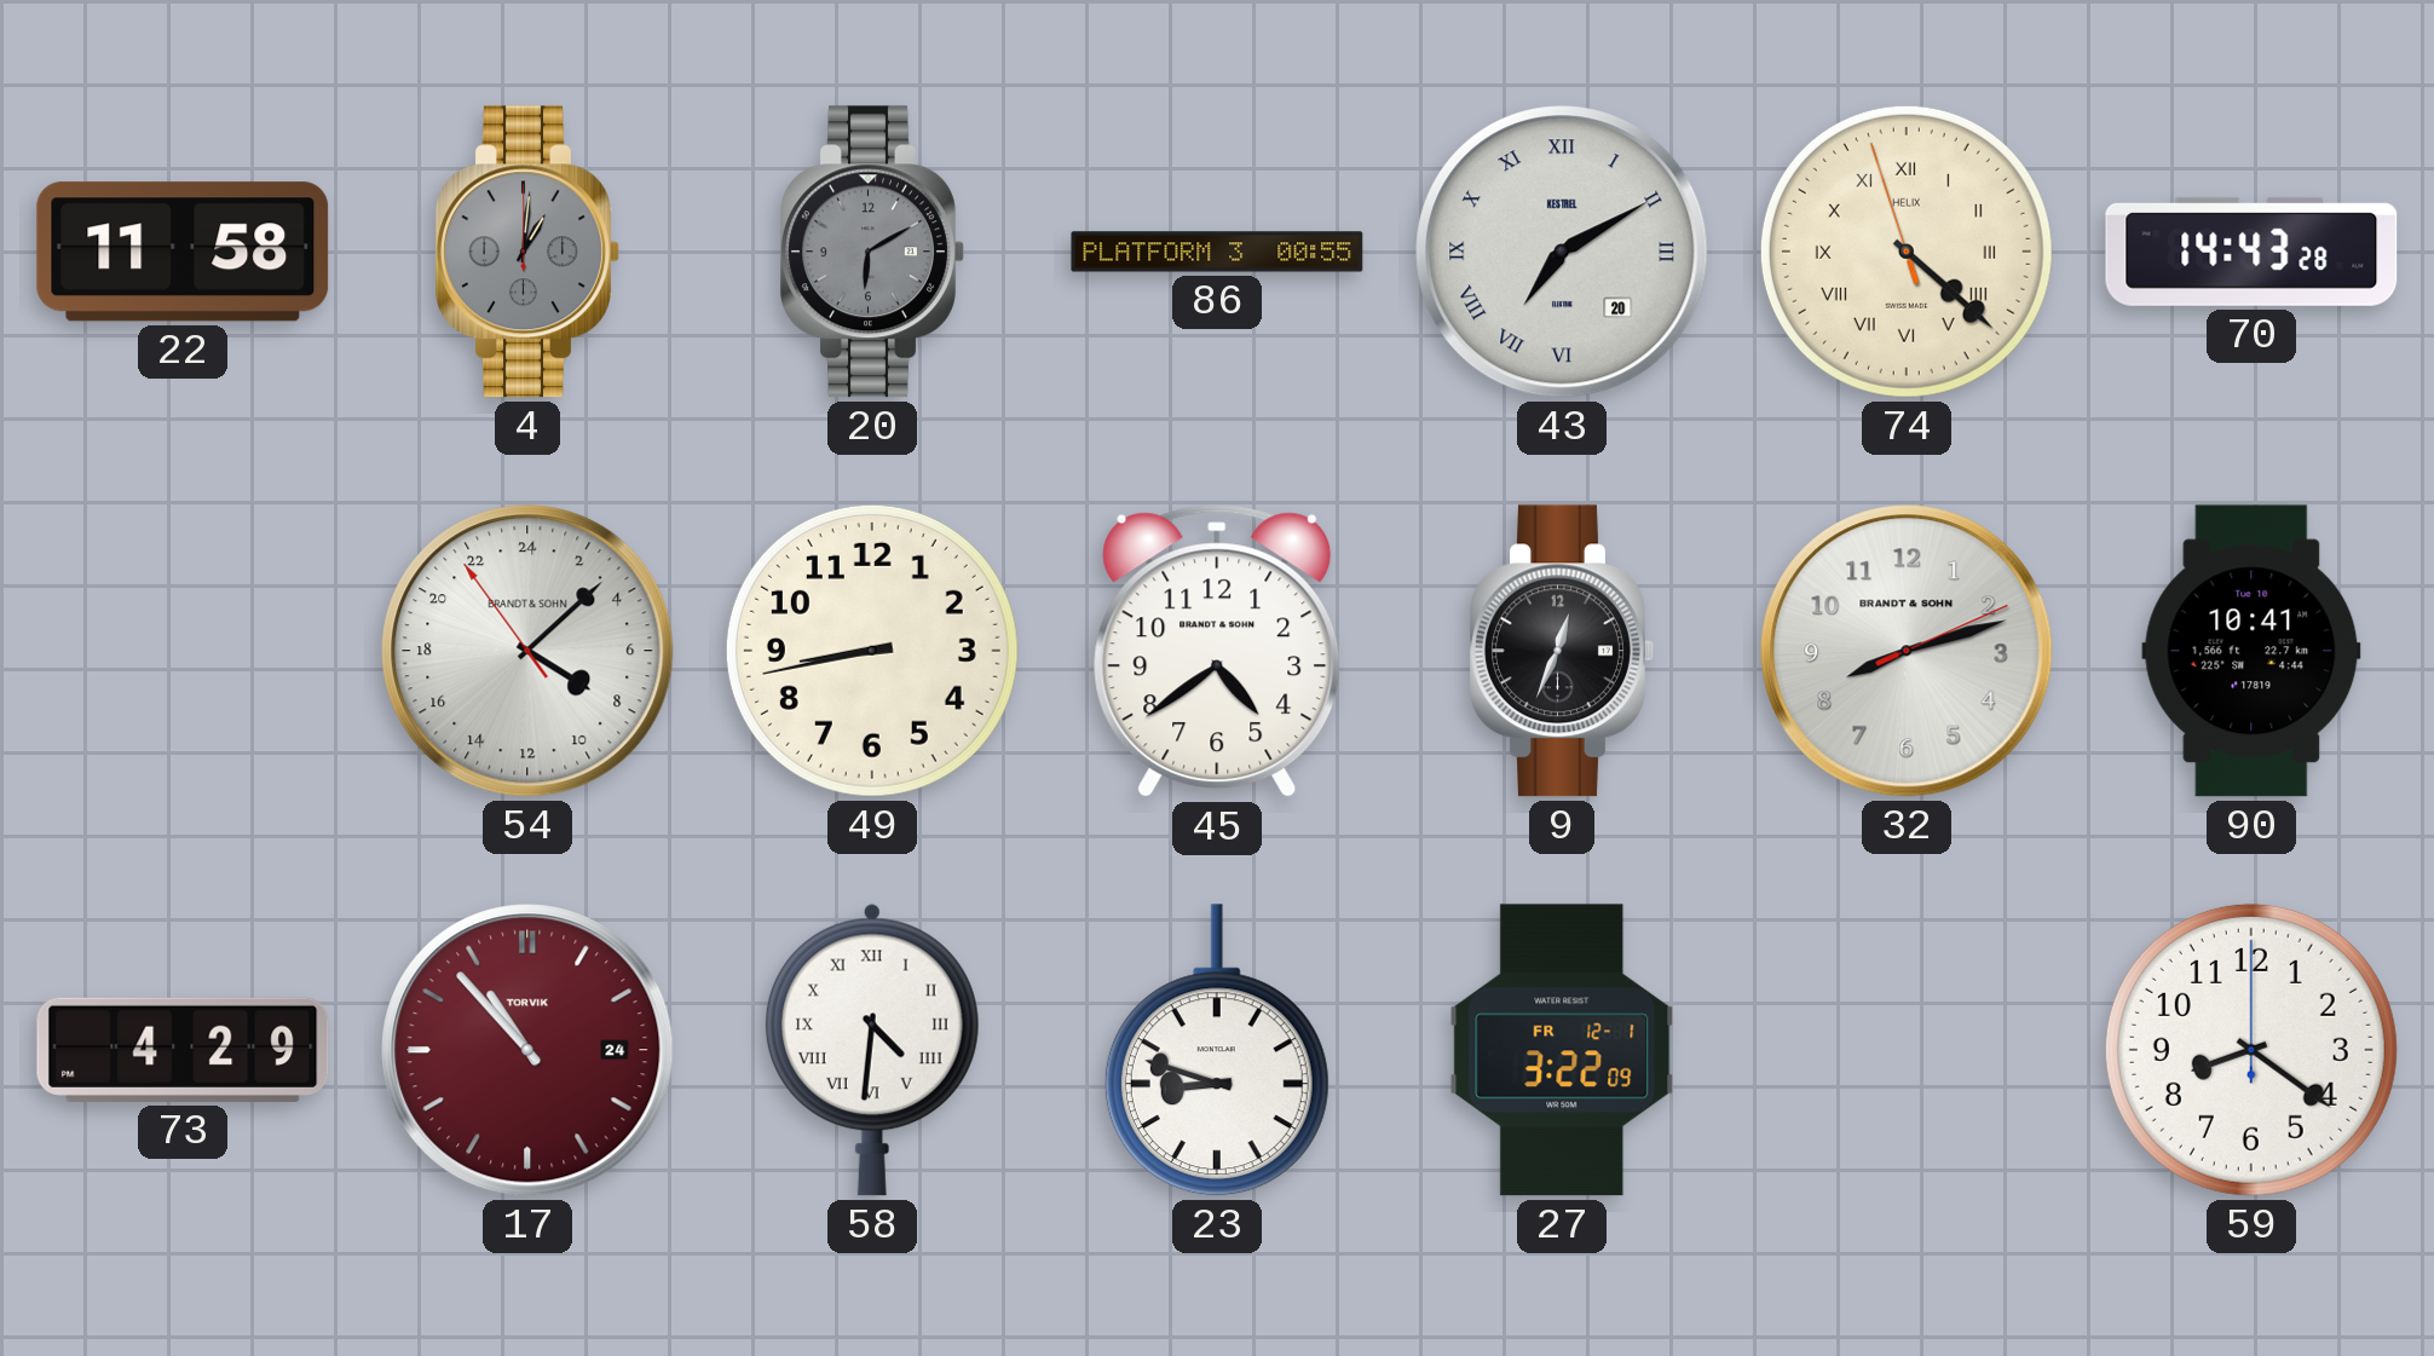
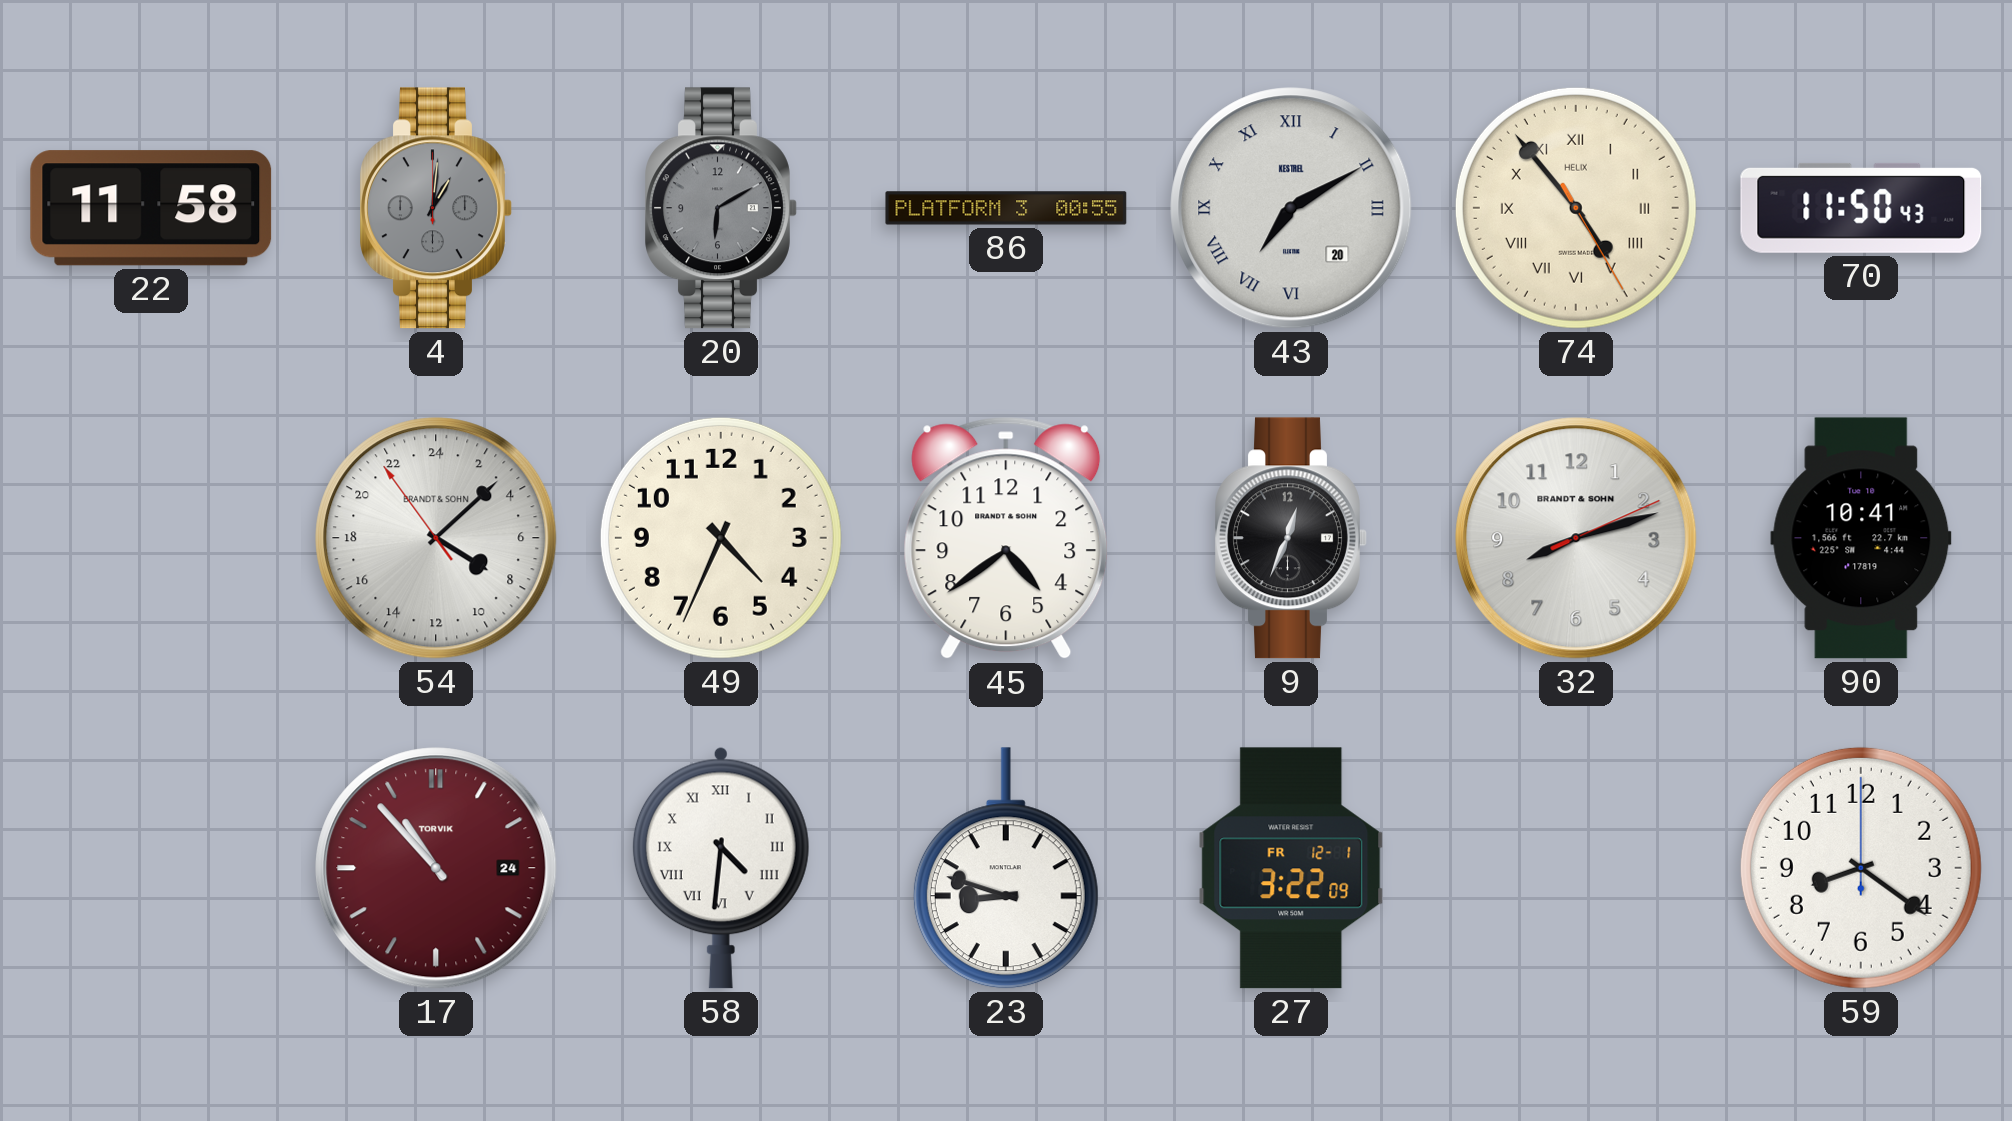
74: 4:21 -> 4:53
70: 14:43 -> 11:50
49: 8:43 -> 4:34
73: 4:29 -> none
